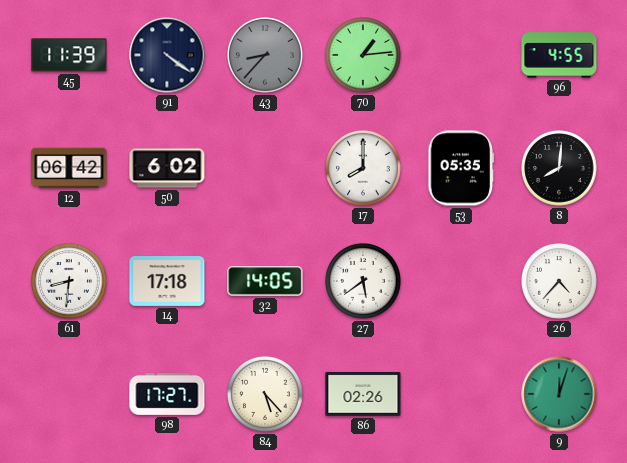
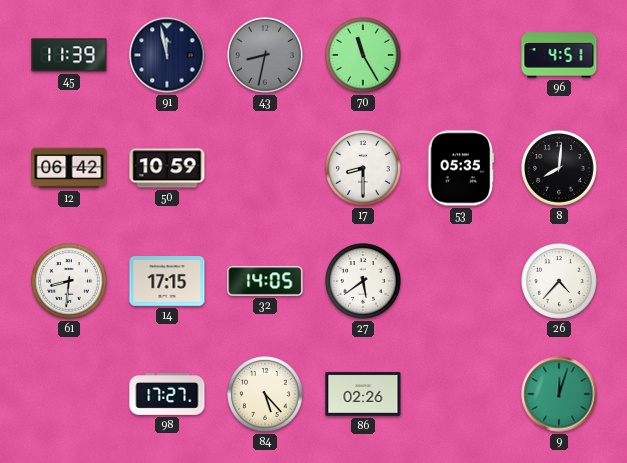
91: 4:21 -> 11:58
43: 8:37 -> 8:32
70: 1:14 -> 11:25
96: 4:55 -> 4:51
50: 6:02 -> 10:59
17: 8:00 -> 8:30
14: 17:18 -> 17:15
